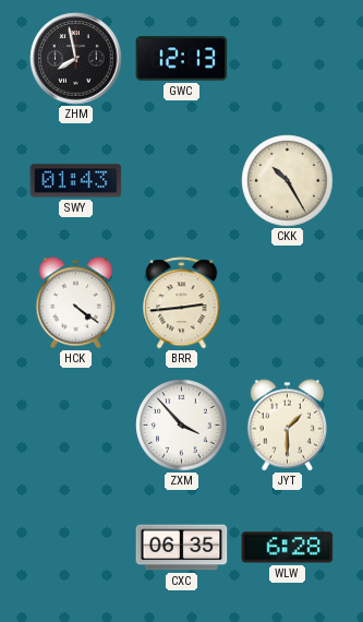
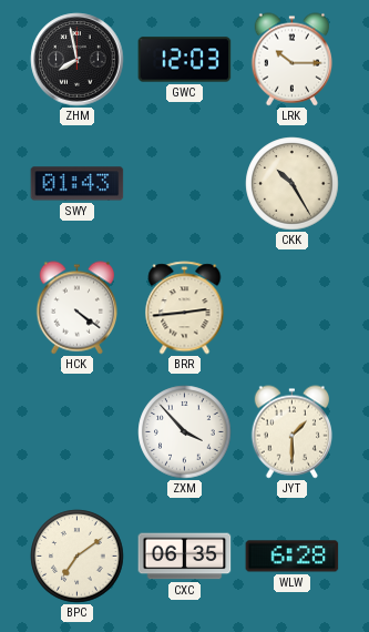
GWC: 12:13 -> 12:03
LRK: none -> 10:15
BPC: none -> 7:09
